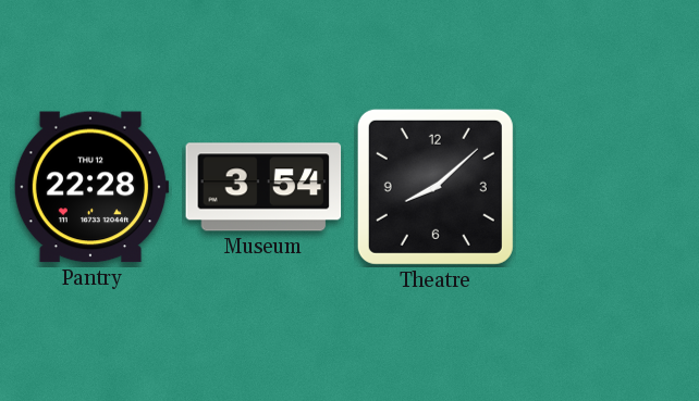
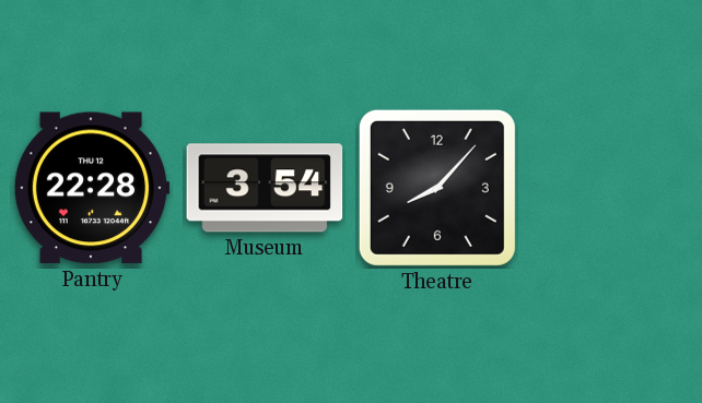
Theatre: 8:08 -> 8:07
